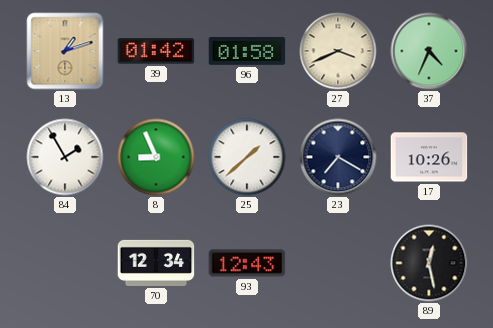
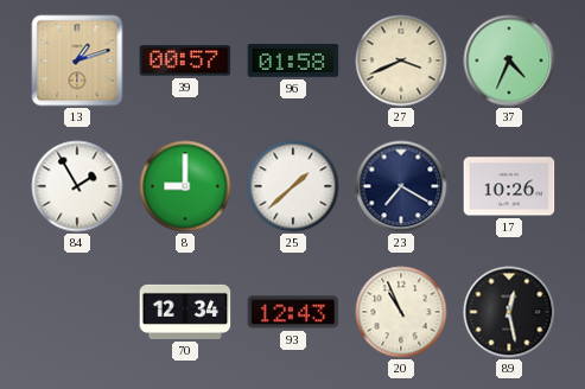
39: 01:42 -> 00:57
8: 8:56 -> 9:00
20: none -> 10:56
